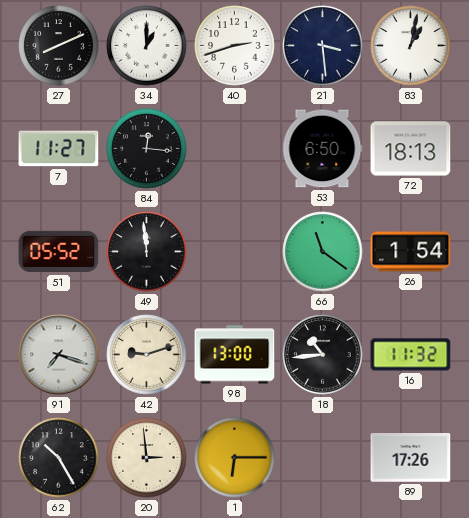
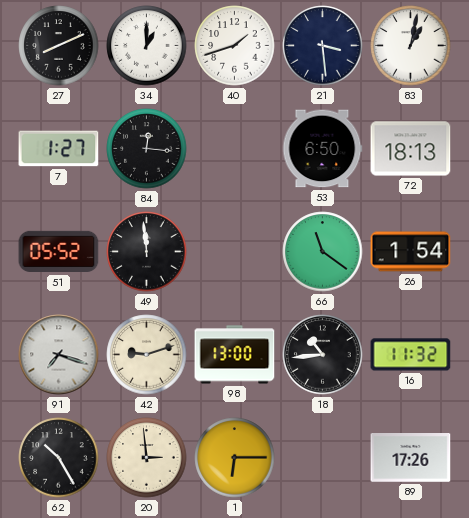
40: 2:42 -> 1:42
7: 11:27 -> 1:27
